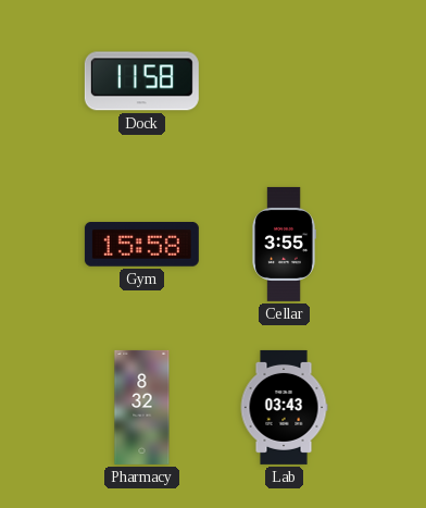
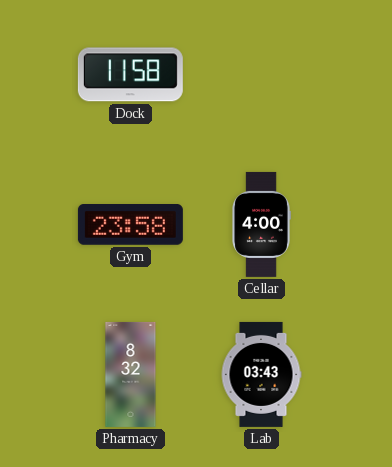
Gym: 15:58 -> 23:58
Cellar: 3:55 -> 4:00
